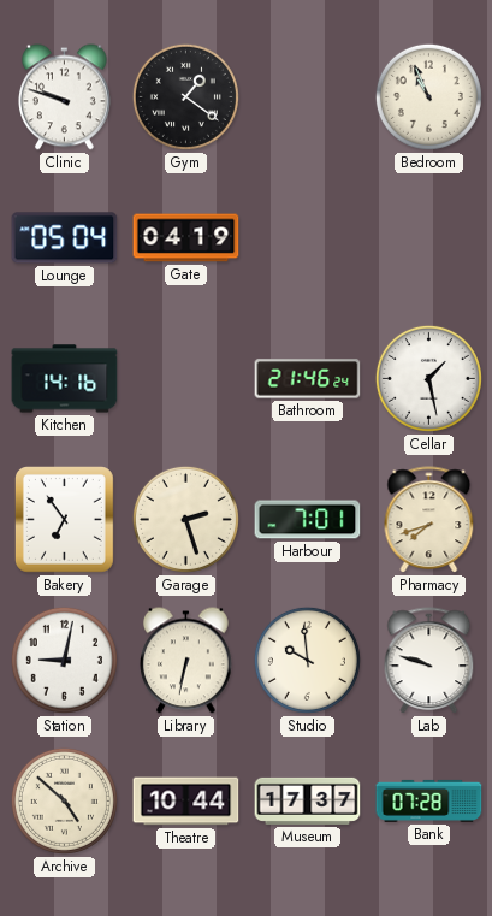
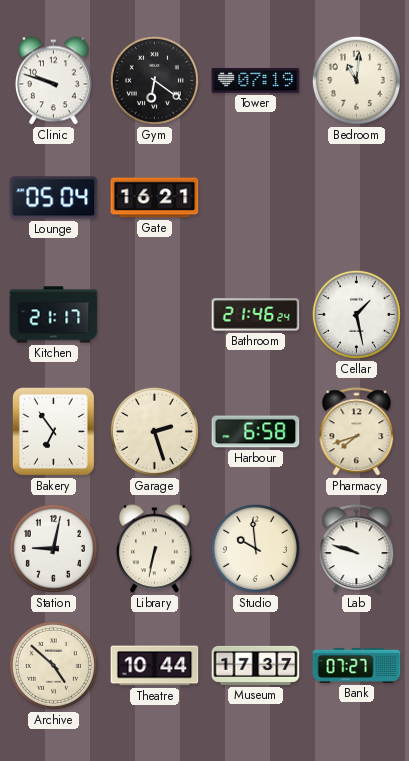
Gym: 1:21 -> 6:21
Tower: none -> 07:19
Bedroom: 10:56 -> 11:01
Gate: 04:19 -> 16:21
Kitchen: 14:16 -> 21:17
Harbour: 7:01 -> 6:58
Bank: 07:28 -> 07:27
